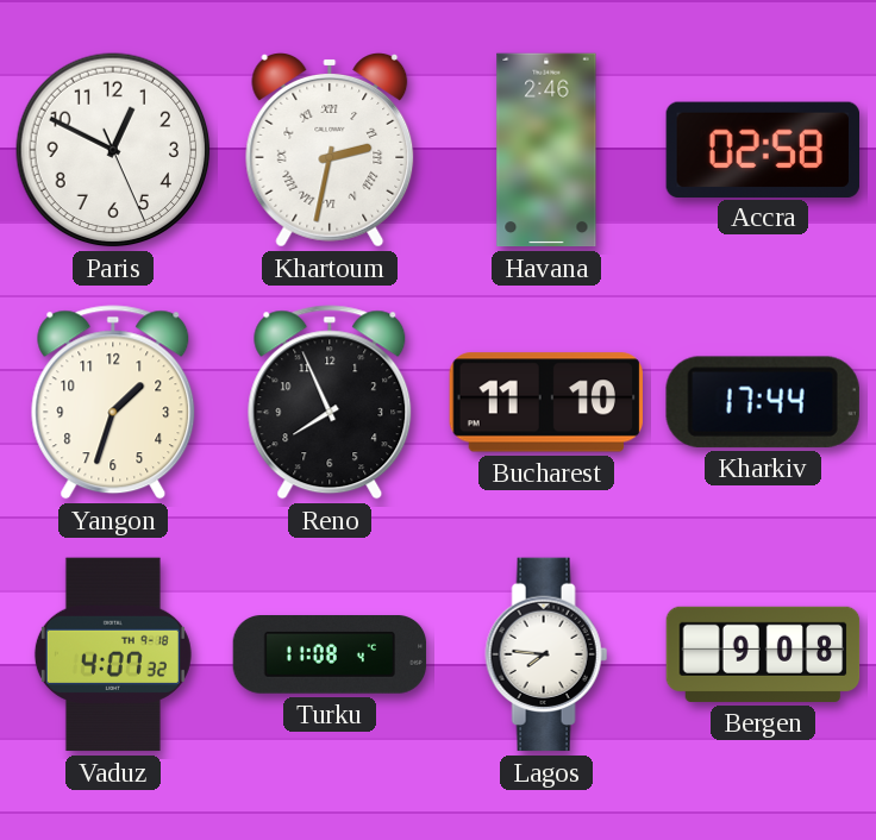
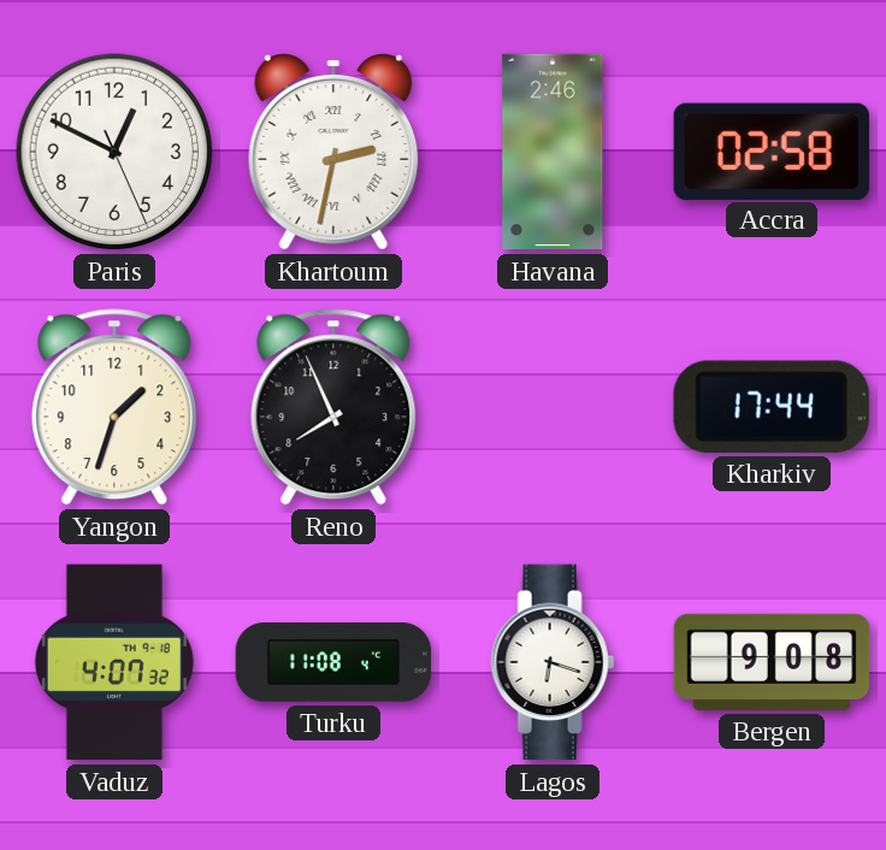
Bucharest: 11:10 -> none
Lagos: 7:46 -> 6:18
